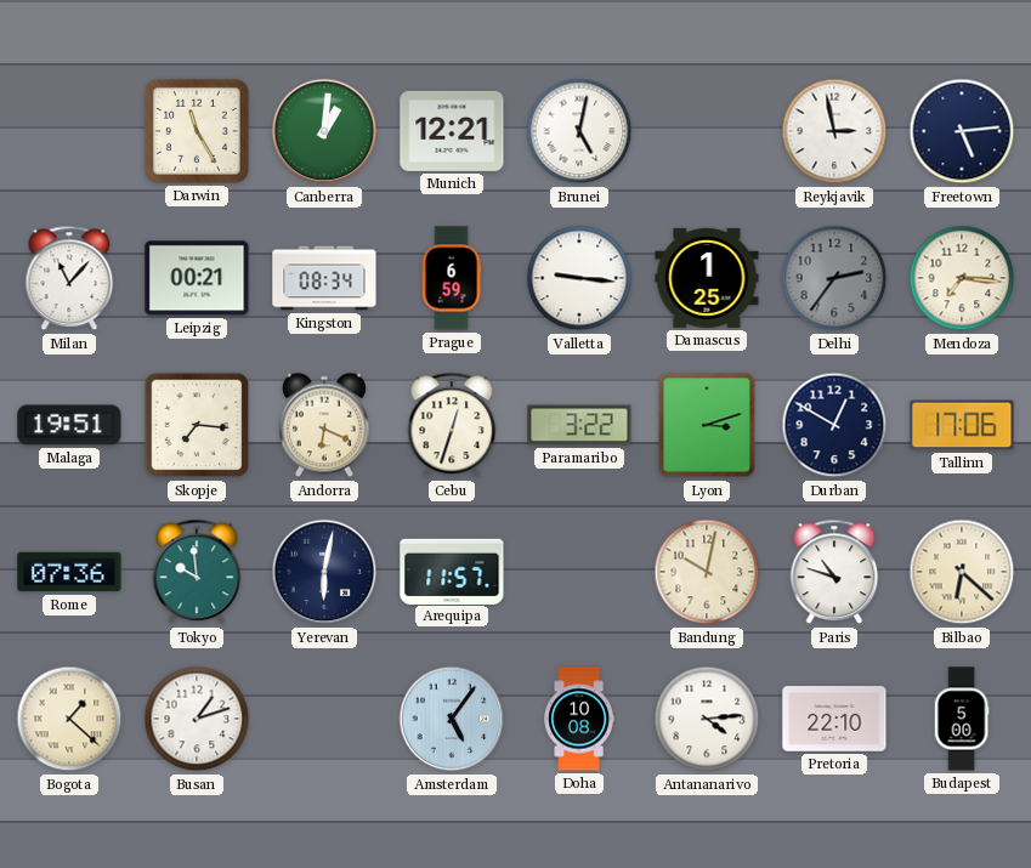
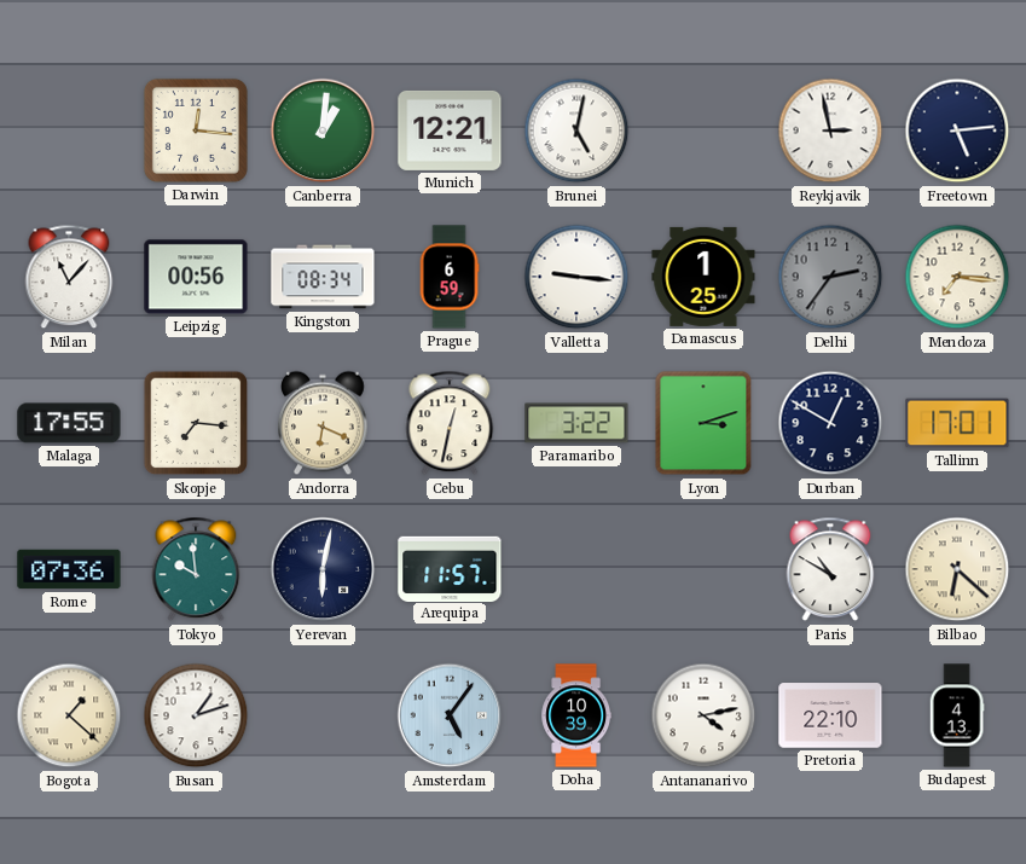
Darwin: 11:25 -> 12:16
Leipzig: 00:21 -> 00:56
Malaga: 19:51 -> 17:55
Cebu: 12:33 -> 12:32
Tallinn: 17:06 -> 17:01
Bandung: 10:02 -> none
Paris: 10:48 -> 10:50
Doha: 10:08 -> 10:39
Antananarivo: 4:14 -> 4:13
Budapest: 5:00 -> 4:13
